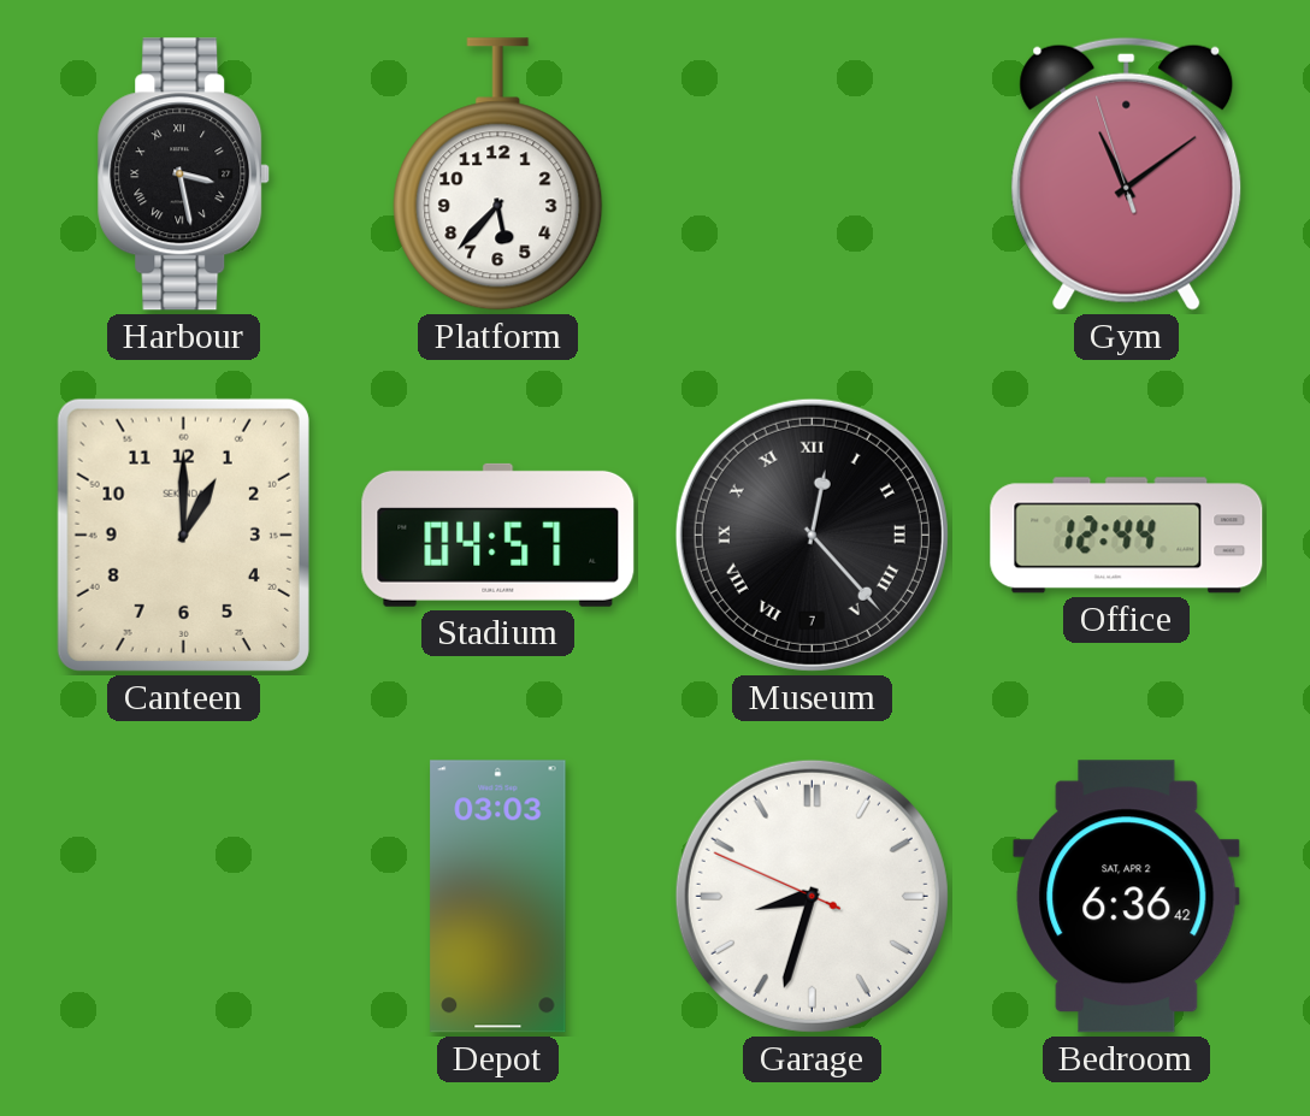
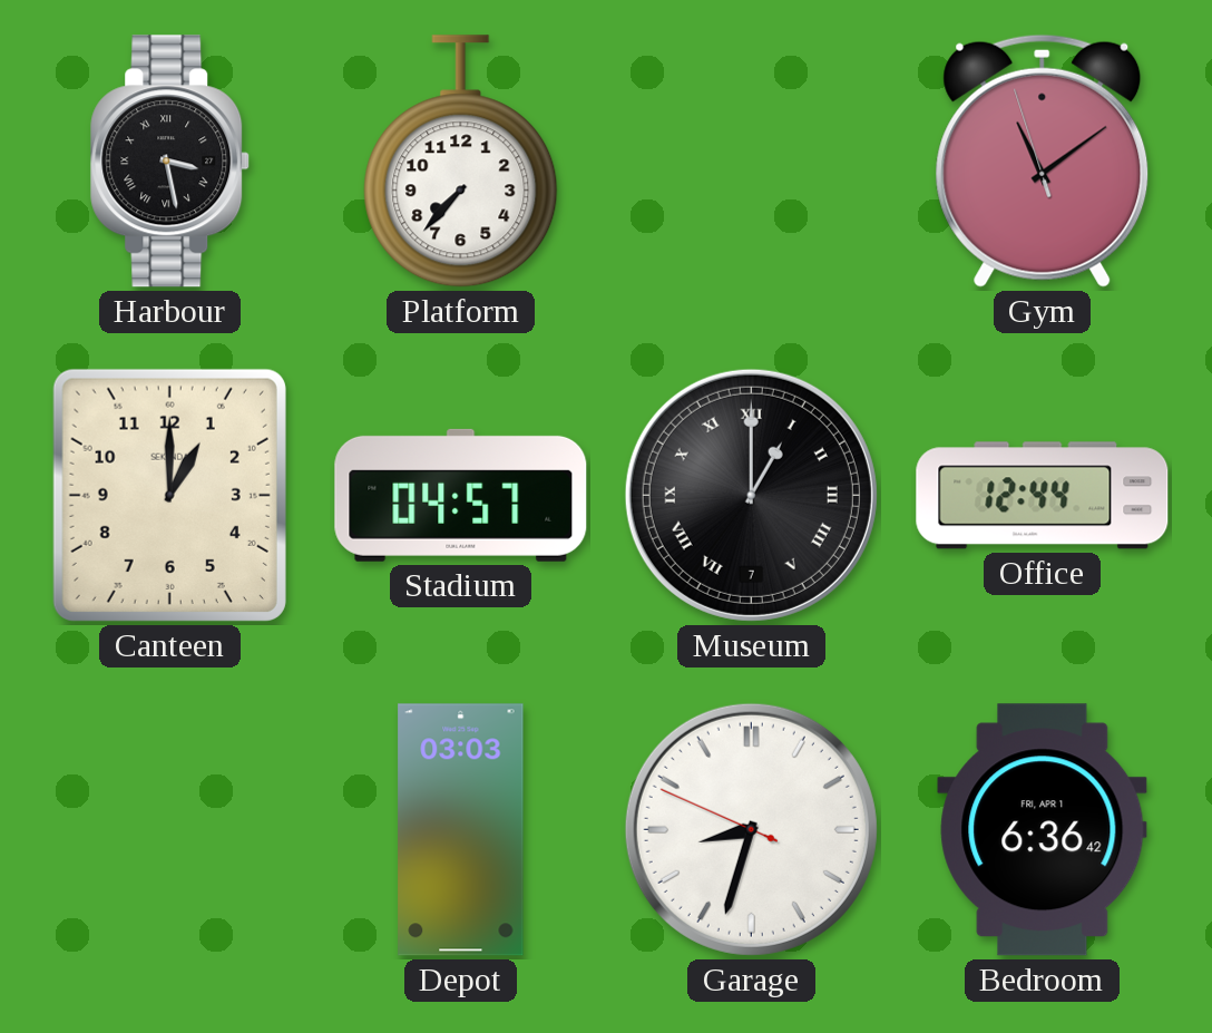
Platform: 5:37 -> 7:37
Museum: 12:23 -> 1:00
Bedroom date: SAT, APR 2 -> FRI, APR 1
